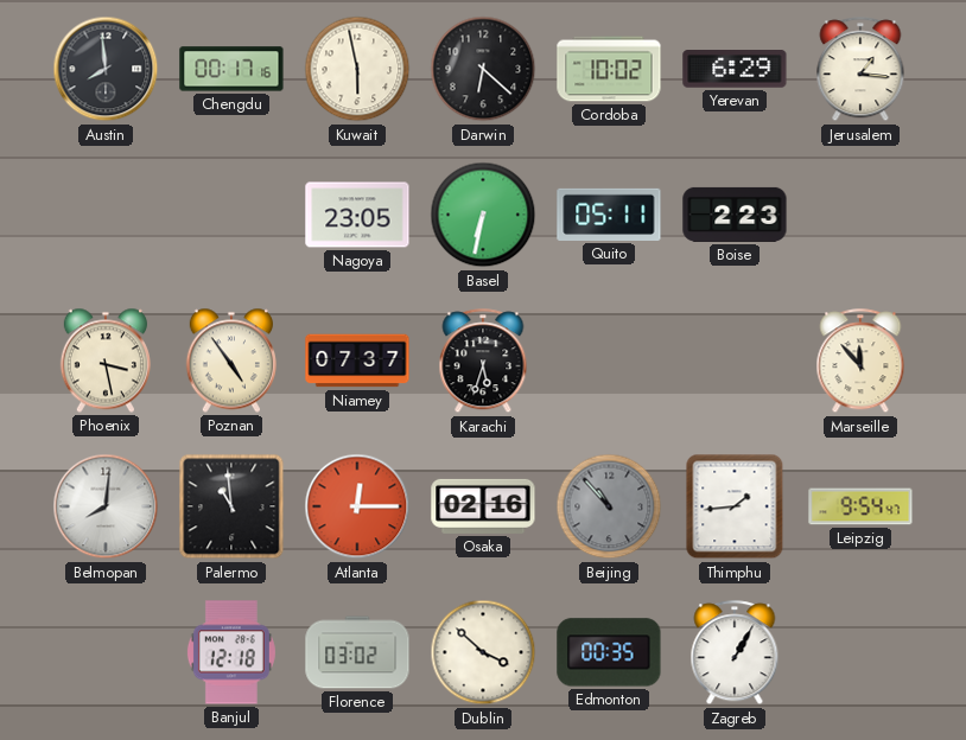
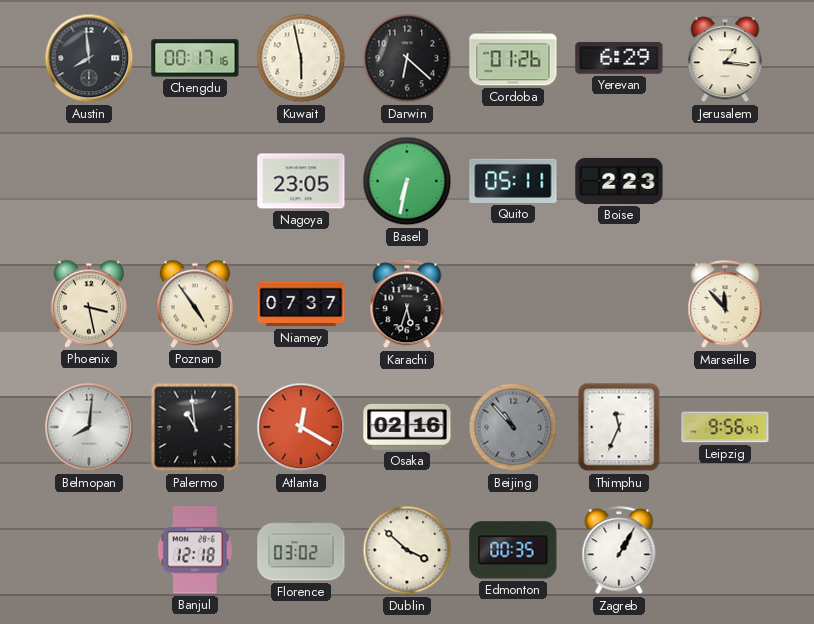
Cordoba: 10:02 -> 01:26
Atlanta: 12:15 -> 12:20
Thimphu: 1:44 -> 11:34
Leipzig: 9:54 -> 9:56
